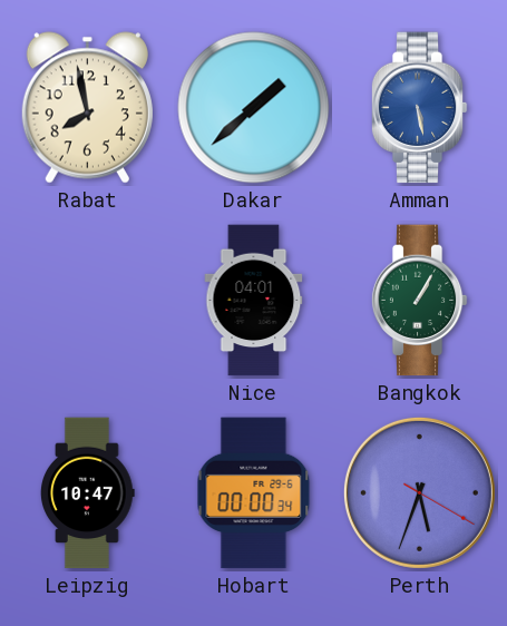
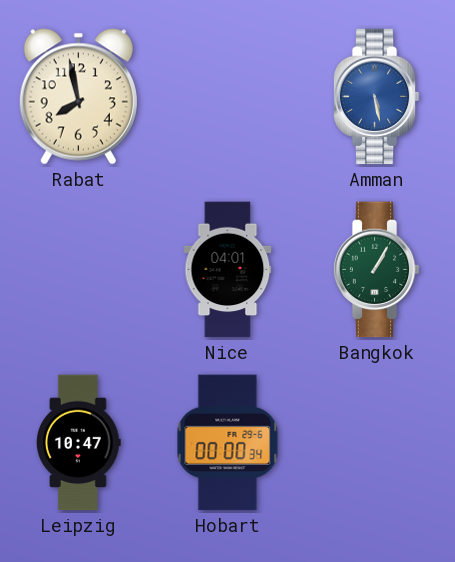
Dakar: 1:38 -> none
Perth: 5:33 -> none
